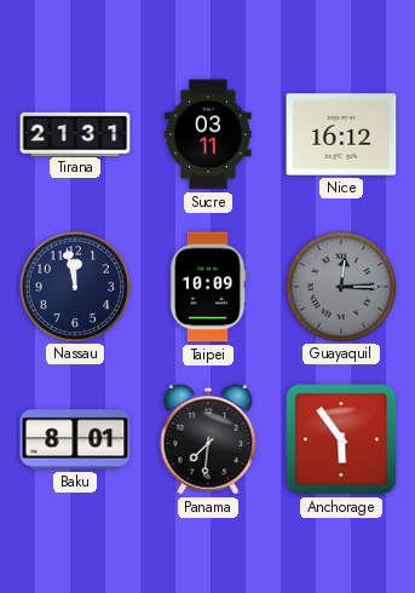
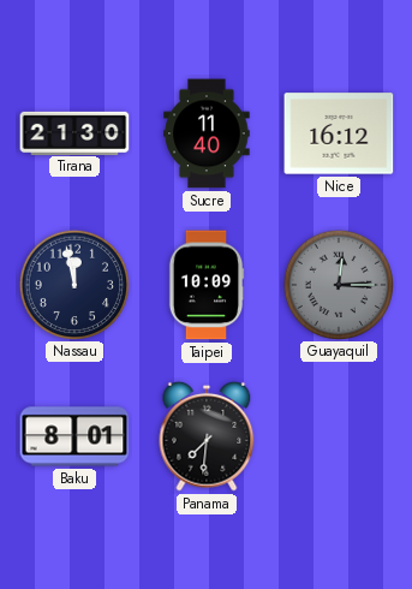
Tirana: 21:31 -> 21:30
Sucre: 03:11 -> 11:40
Anchorage: 5:54 -> none
